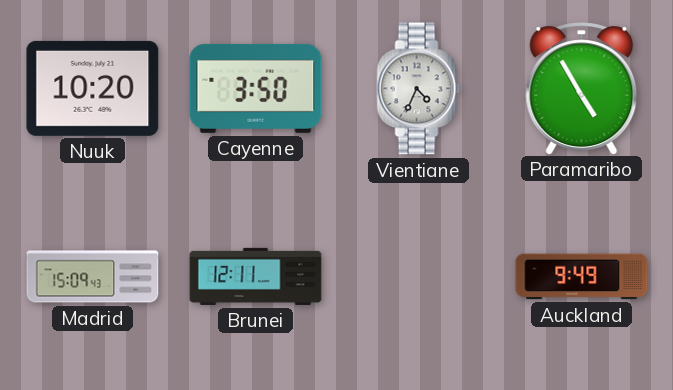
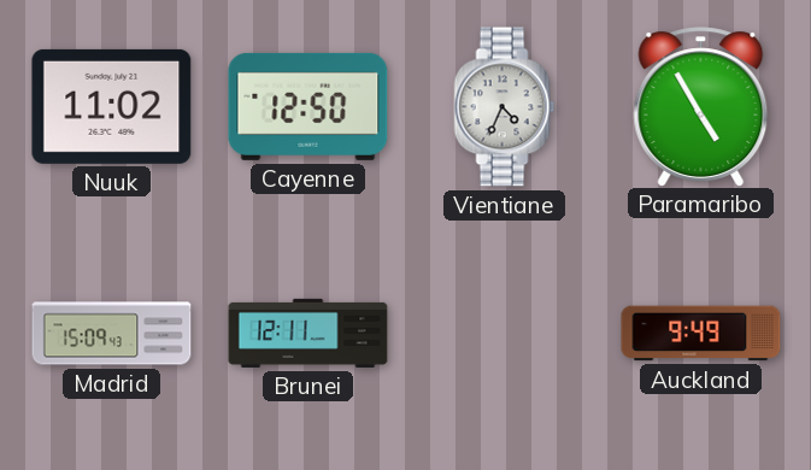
Nuuk: 10:20 -> 11:02
Cayenne: 3:50 -> 12:50
